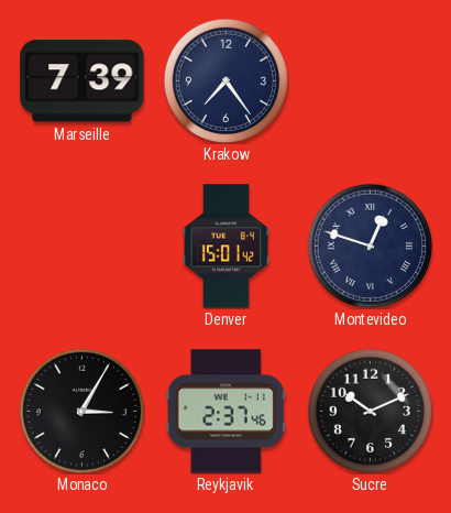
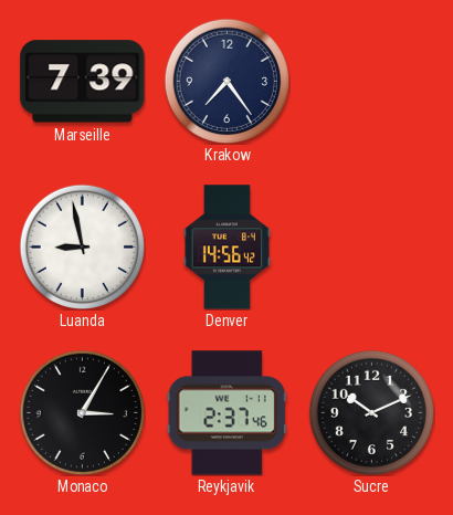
Luanda: none -> 8:58
Denver: 15:01 -> 14:56
Montevideo: 12:48 -> none
